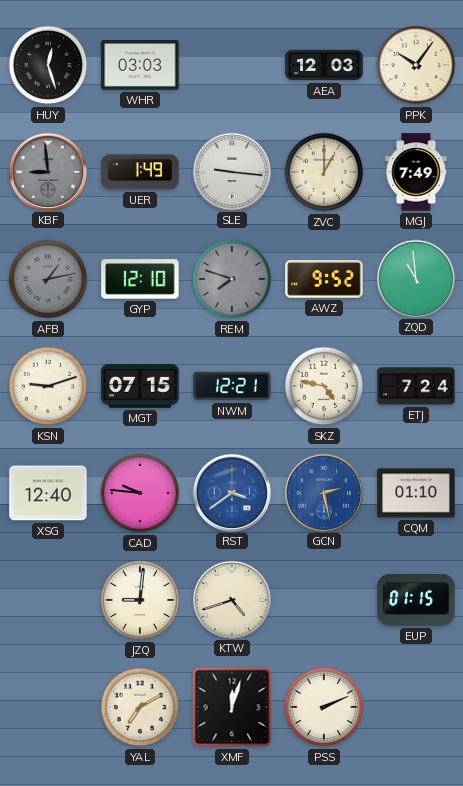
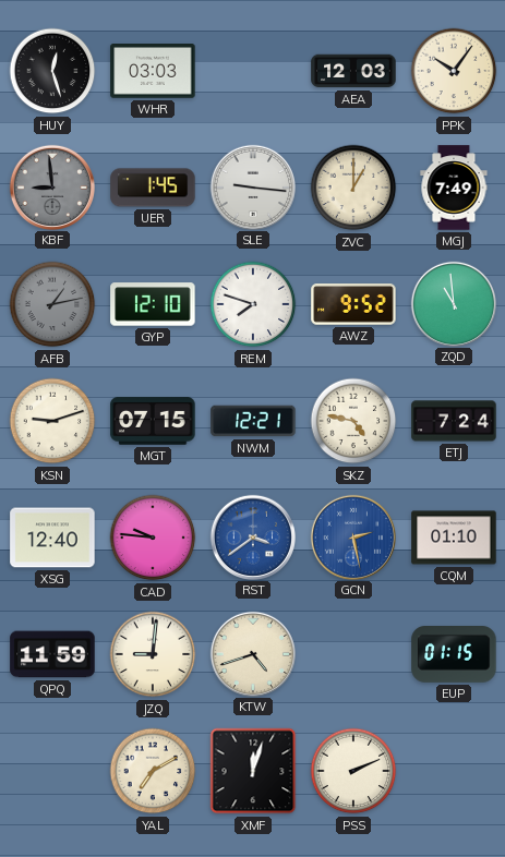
UER: 1:49 -> 1:45
REM dial: grey -> white
QPQ: none -> 11:59
